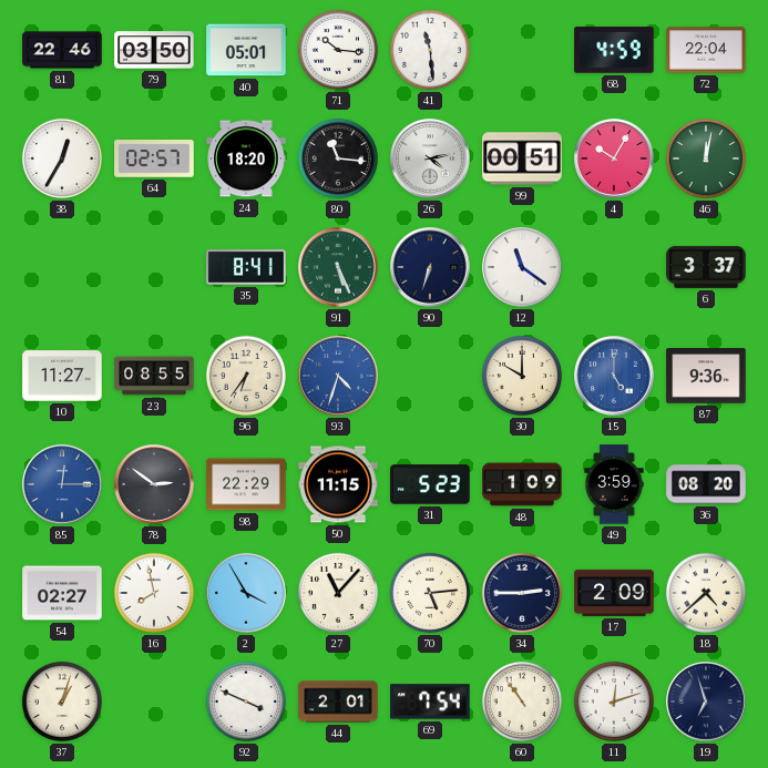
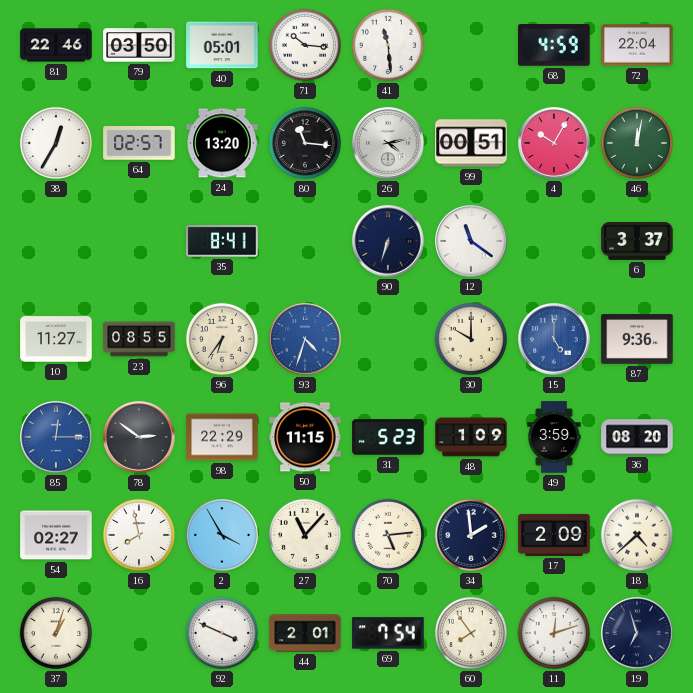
24: 18:20 -> 13:20
91: 5:26 -> none
34: 2:45 -> 1:59
60: 10:54 -> 7:54
